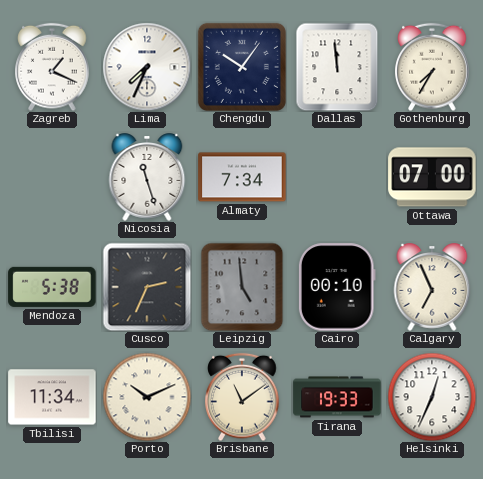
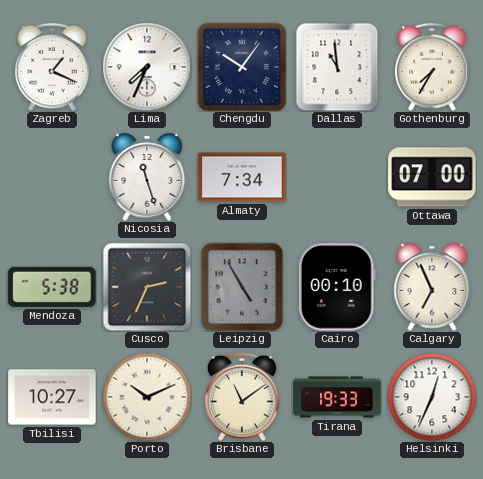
Dallas: 11:59 -> 10:59
Leipzig: 4:59 -> 4:55
Tbilisi: 11:34 -> 10:27
